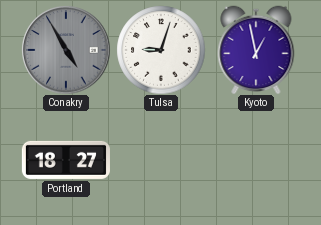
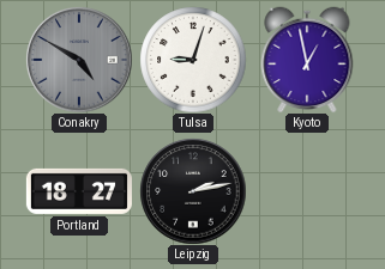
Conakry: 4:55 -> 4:50
Leipzig: none -> 2:13
